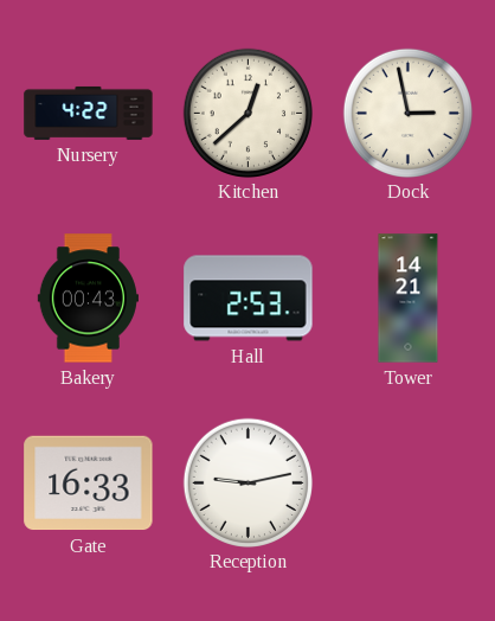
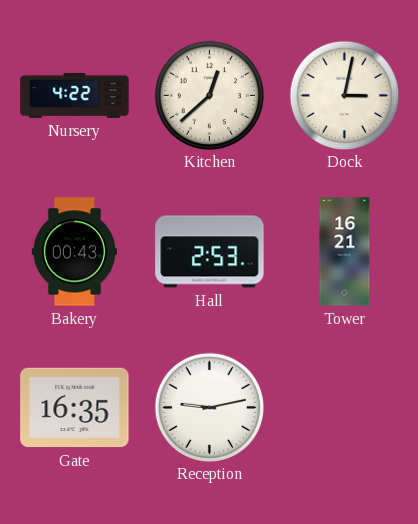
Dock: 2:58 -> 3:02
Tower: 14:21 -> 16:21
Gate: 16:33 -> 16:35
